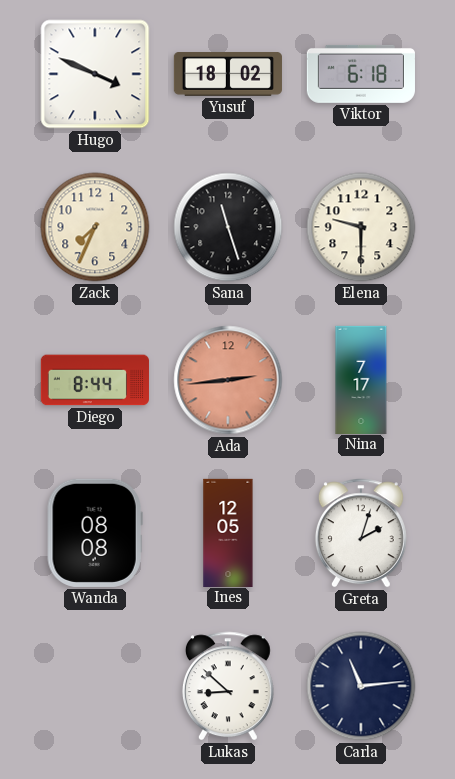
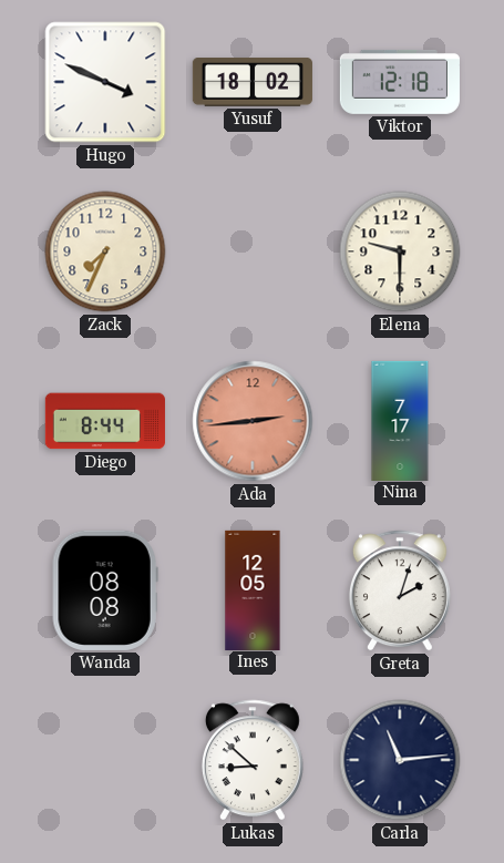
Viktor: 6:18 -> 12:18
Sana: 11:27 -> none
